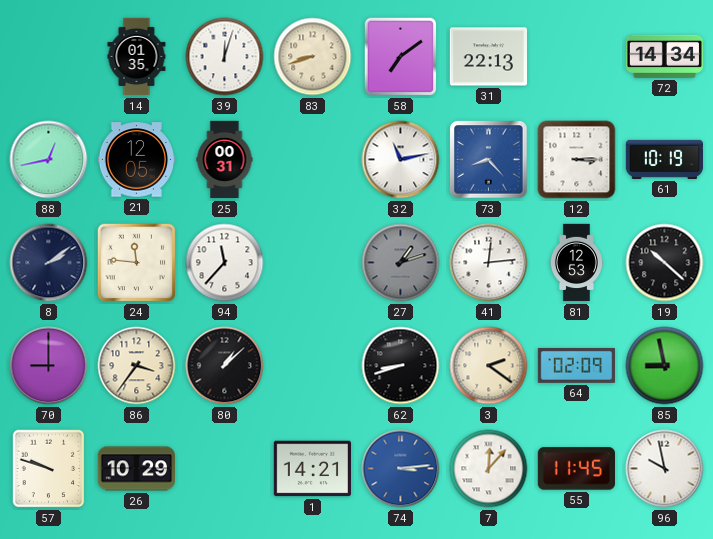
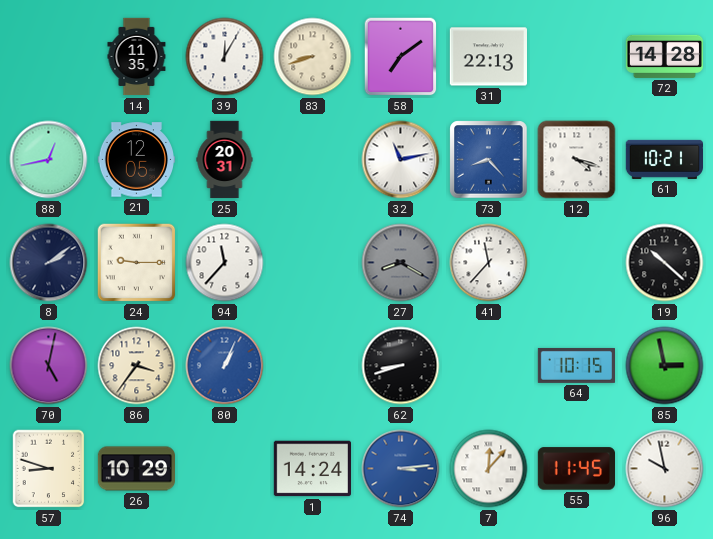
14: 01:35 -> 11:35
39: 12:03 -> 12:05
72: 14:34 -> 14:28
25: 00:31 -> 20:31
12: 3:15 -> 4:18
61: 10:19 -> 10:21
24: 11:46 -> 9:15
27: 1:12 -> 8:20
41: 12:14 -> 11:37
81: 12:53 -> none
70: 9:00 -> 5:02
80: 1:08 -> 1:04
80 dial: black -> blue
3: 2:21 -> none
64: 02:09 -> 10:15
85: 8:58 -> 2:58
57: 9:48 -> 8:48
1: 14:21 -> 14:24
